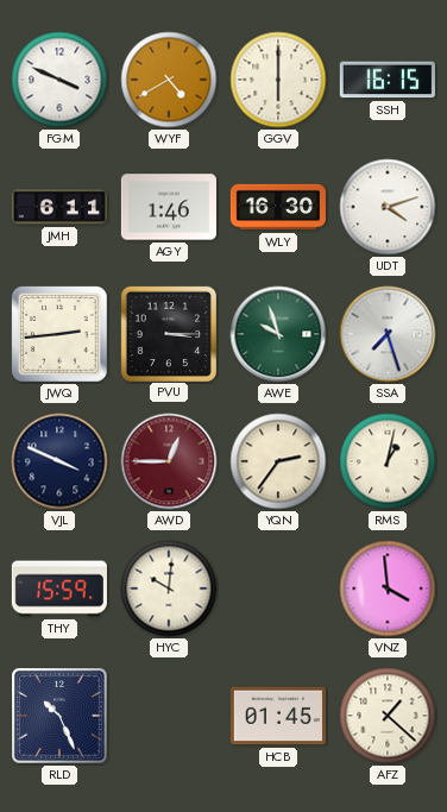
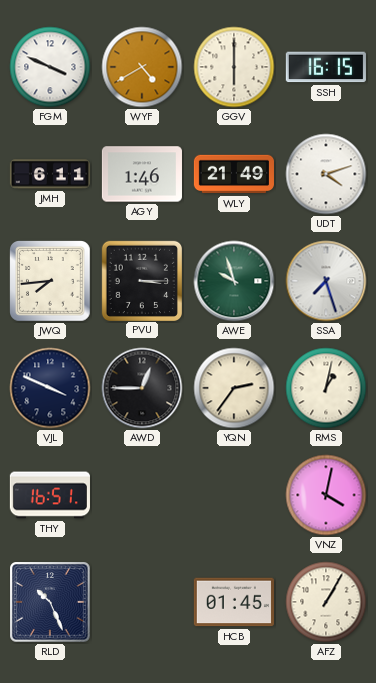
WLY: 16:30 -> 21:49
JWQ: 2:44 -> 7:44
AWD dial: burgundy -> black
THY: 15:59 -> 16:51
HYC: 10:01 -> none
VNZ: 3:59 -> 4:02
AFZ: 1:22 -> 1:05
